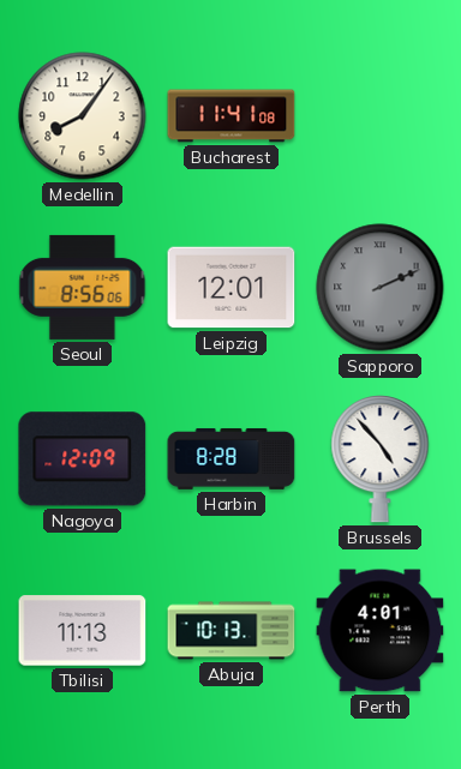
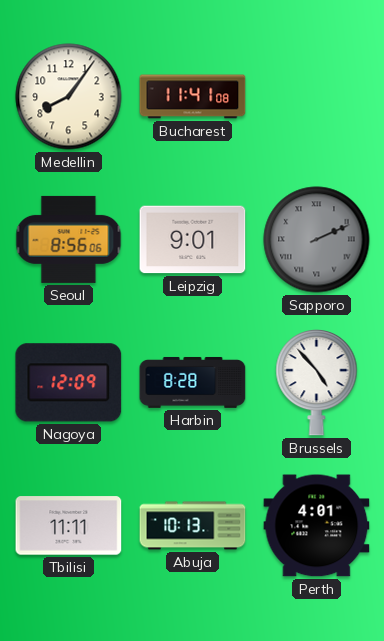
Leipzig: 12:01 -> 9:01
Tbilisi: 11:13 -> 11:11
